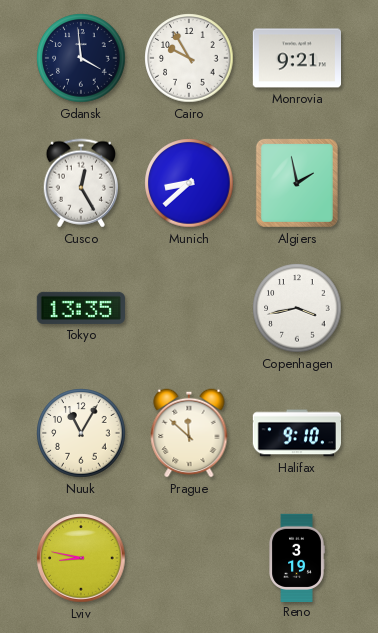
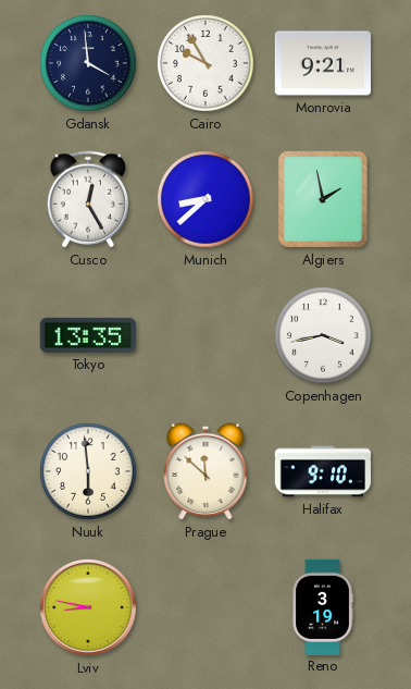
Nuuk: 11:05 -> 5:59
